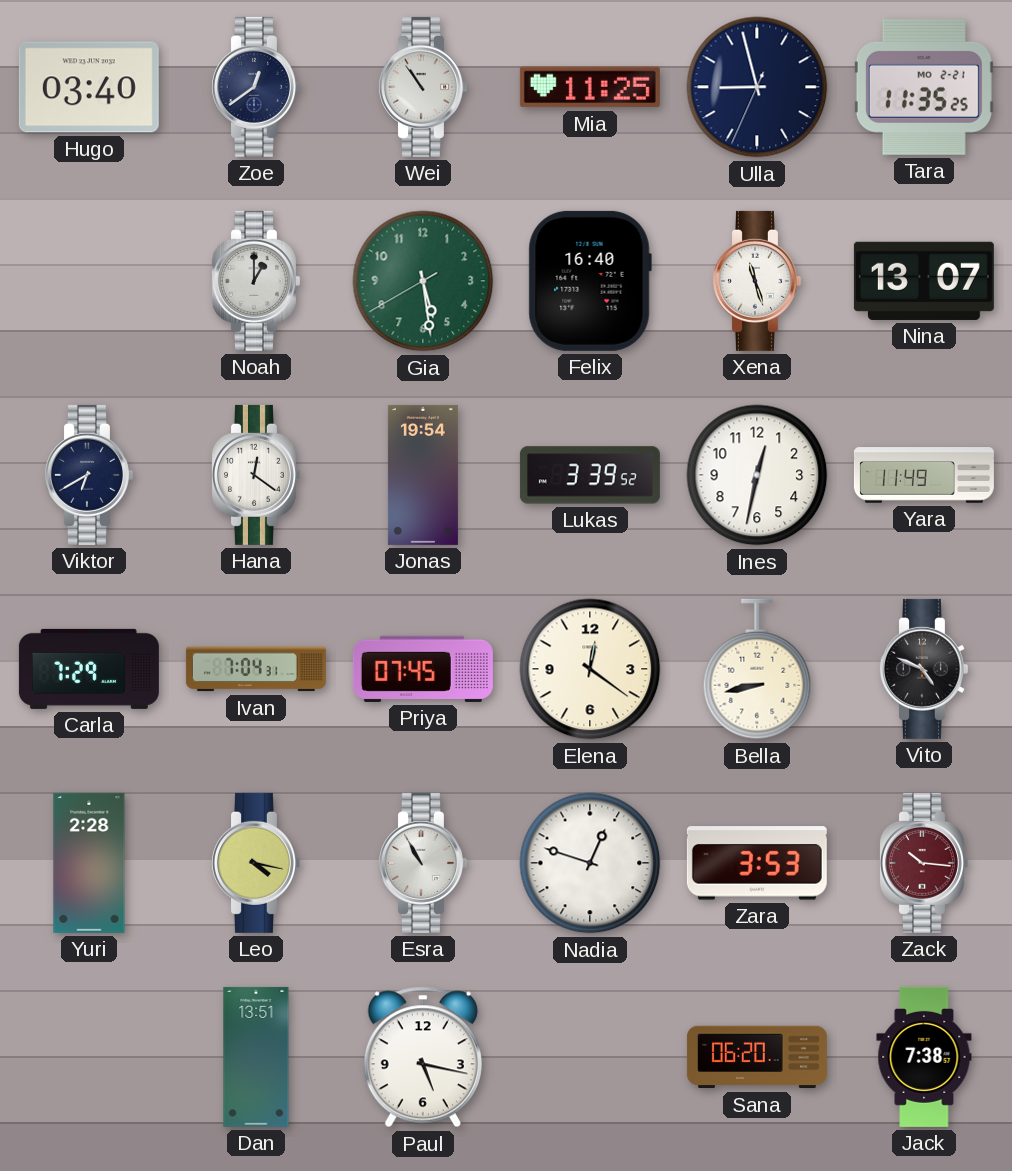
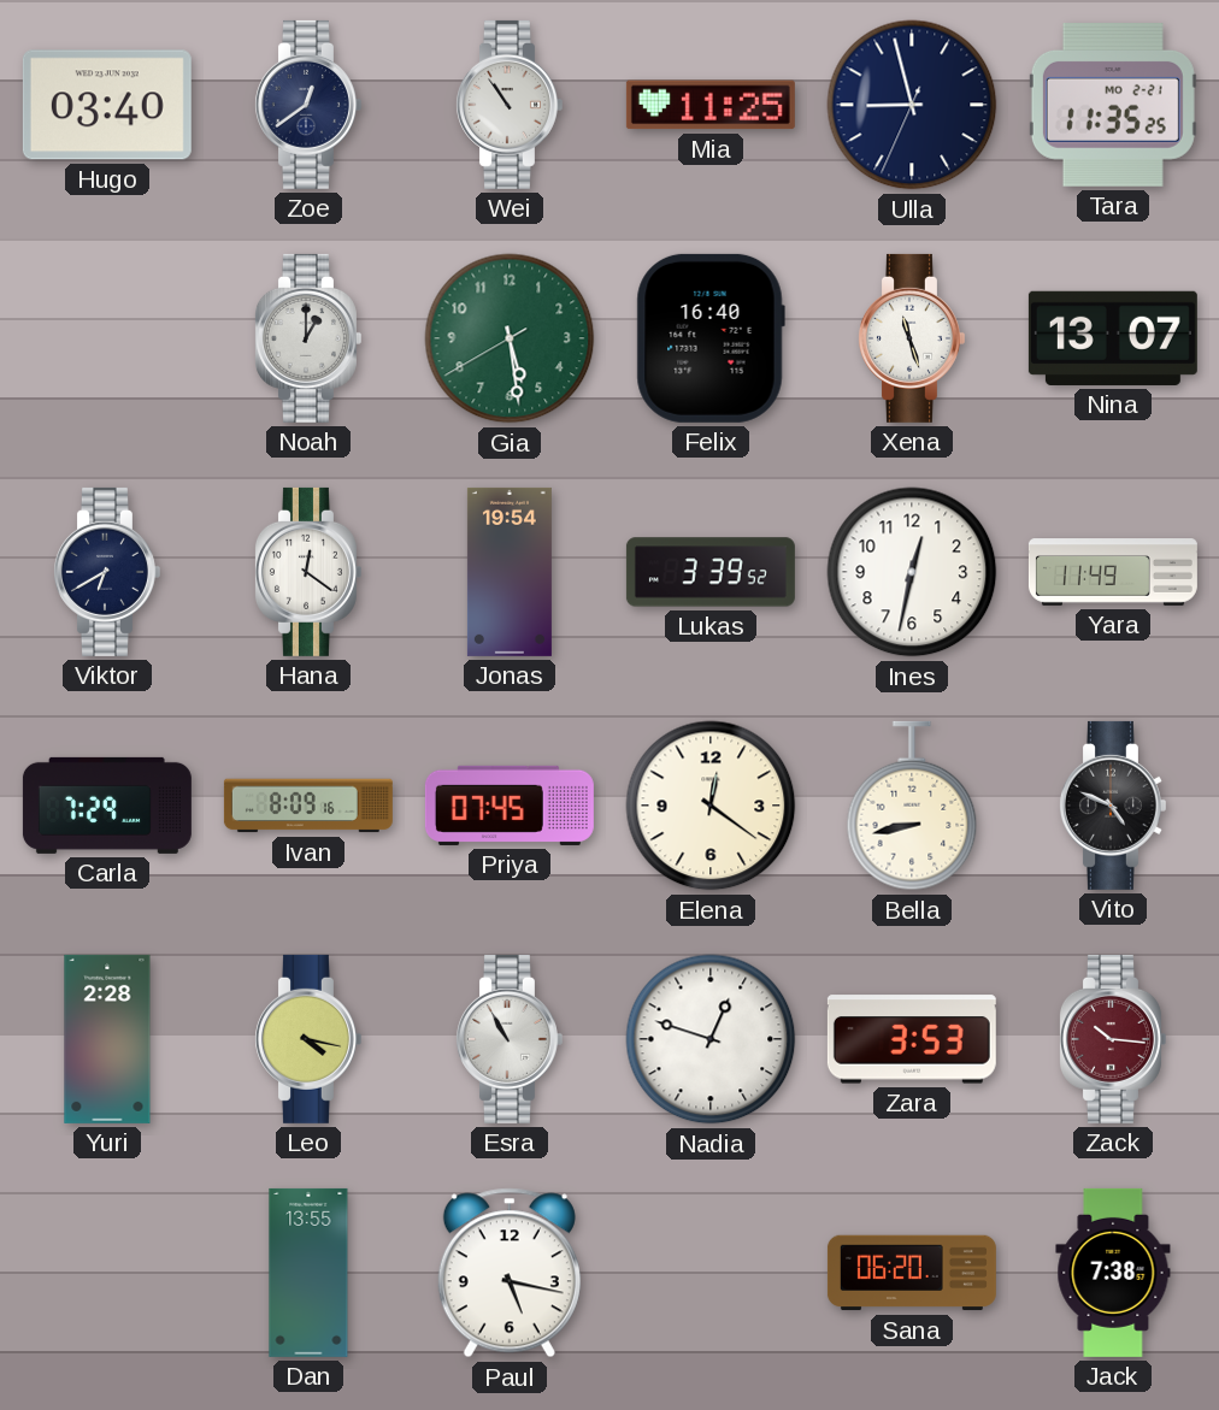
Ivan: 7:04 -> 8:09
Dan: 13:51 -> 13:55
